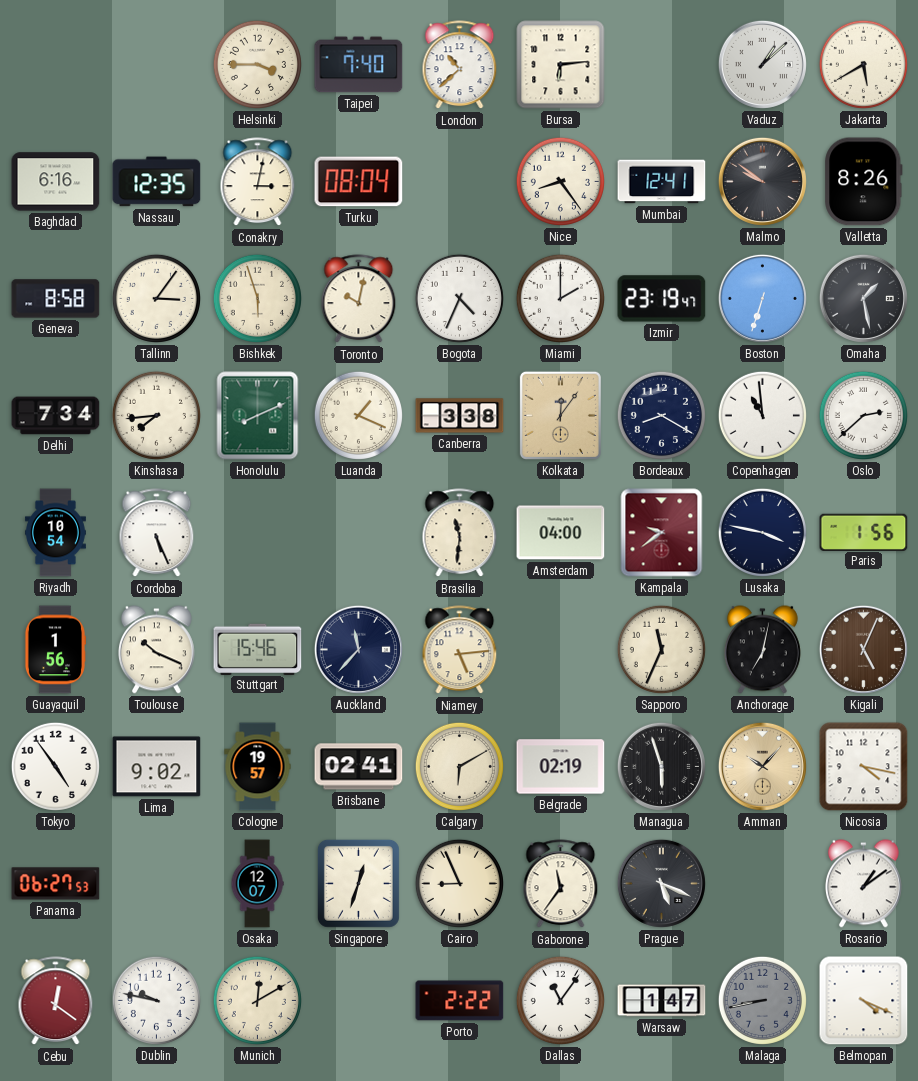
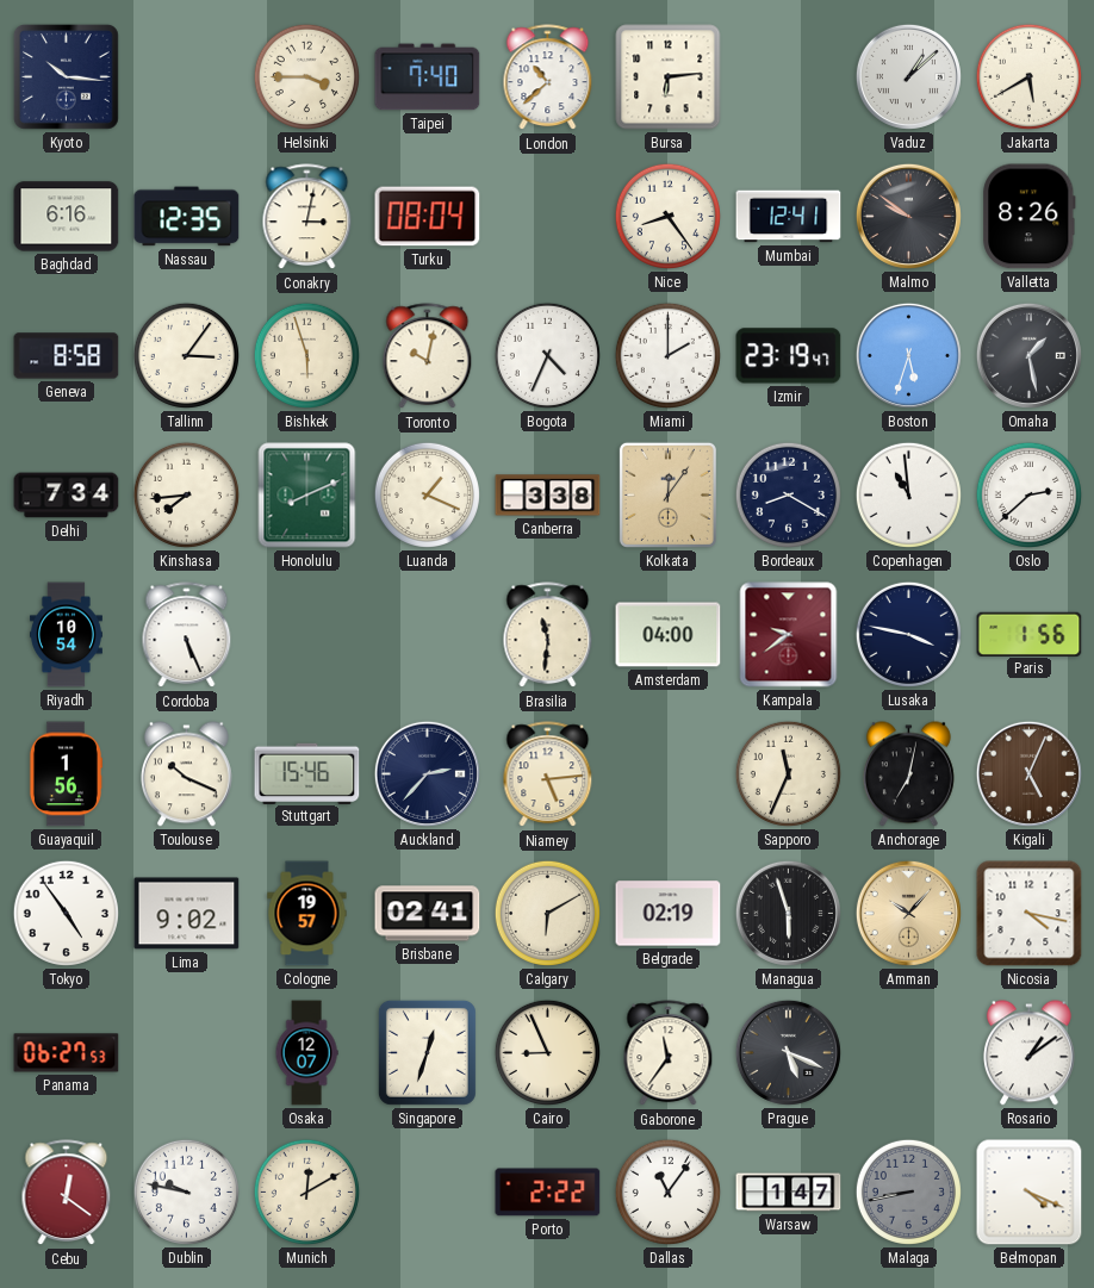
Kyoto: none -> 10:16
Boston: 6:33 -> 5:33
Auckland: 11:37 -> 2:37
